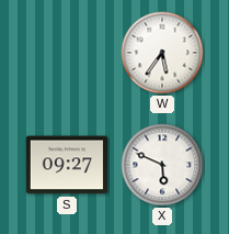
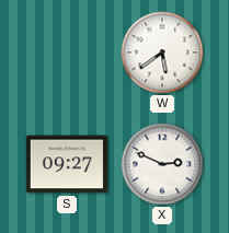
W: 5:36 -> 5:39
X: 5:49 -> 2:49
